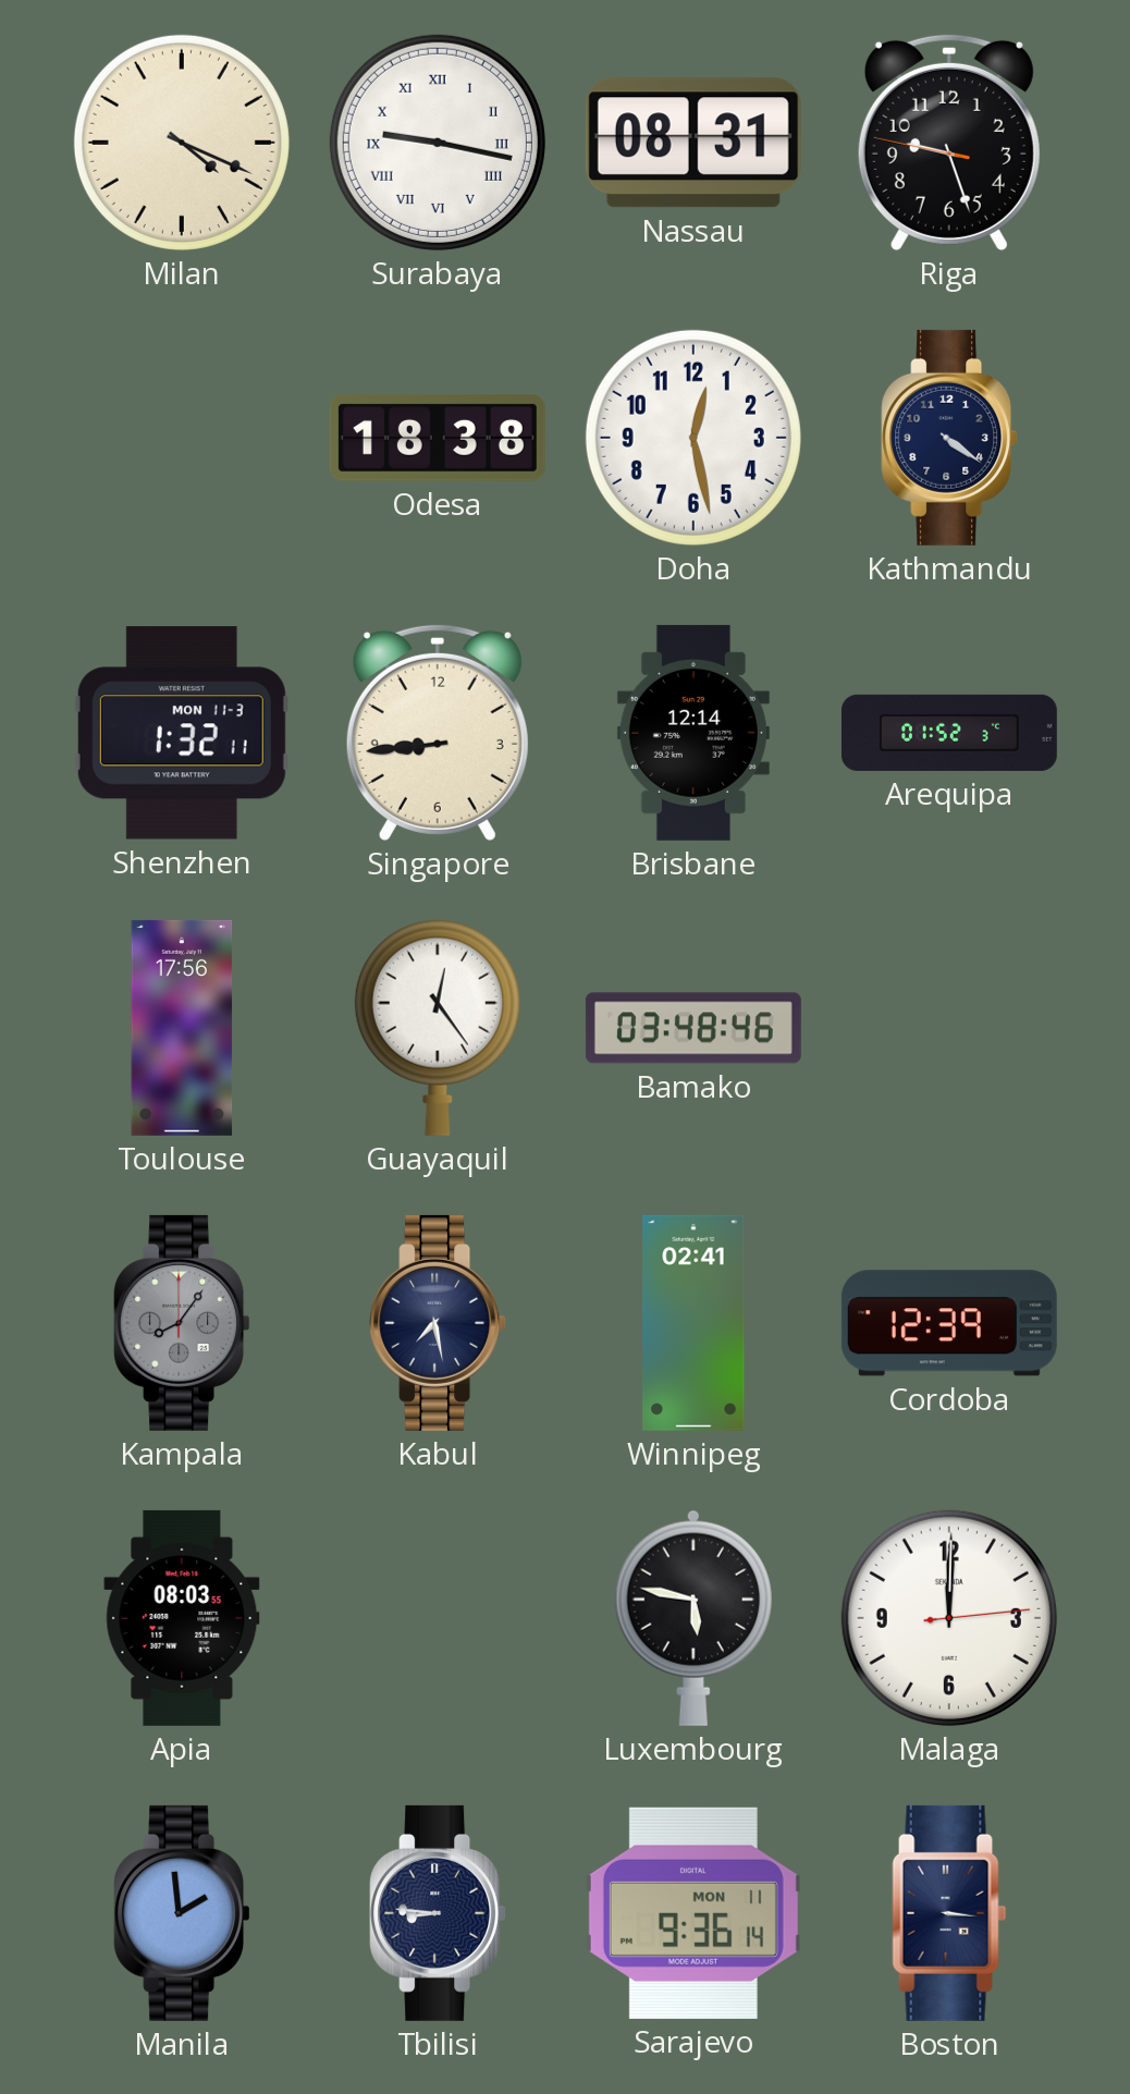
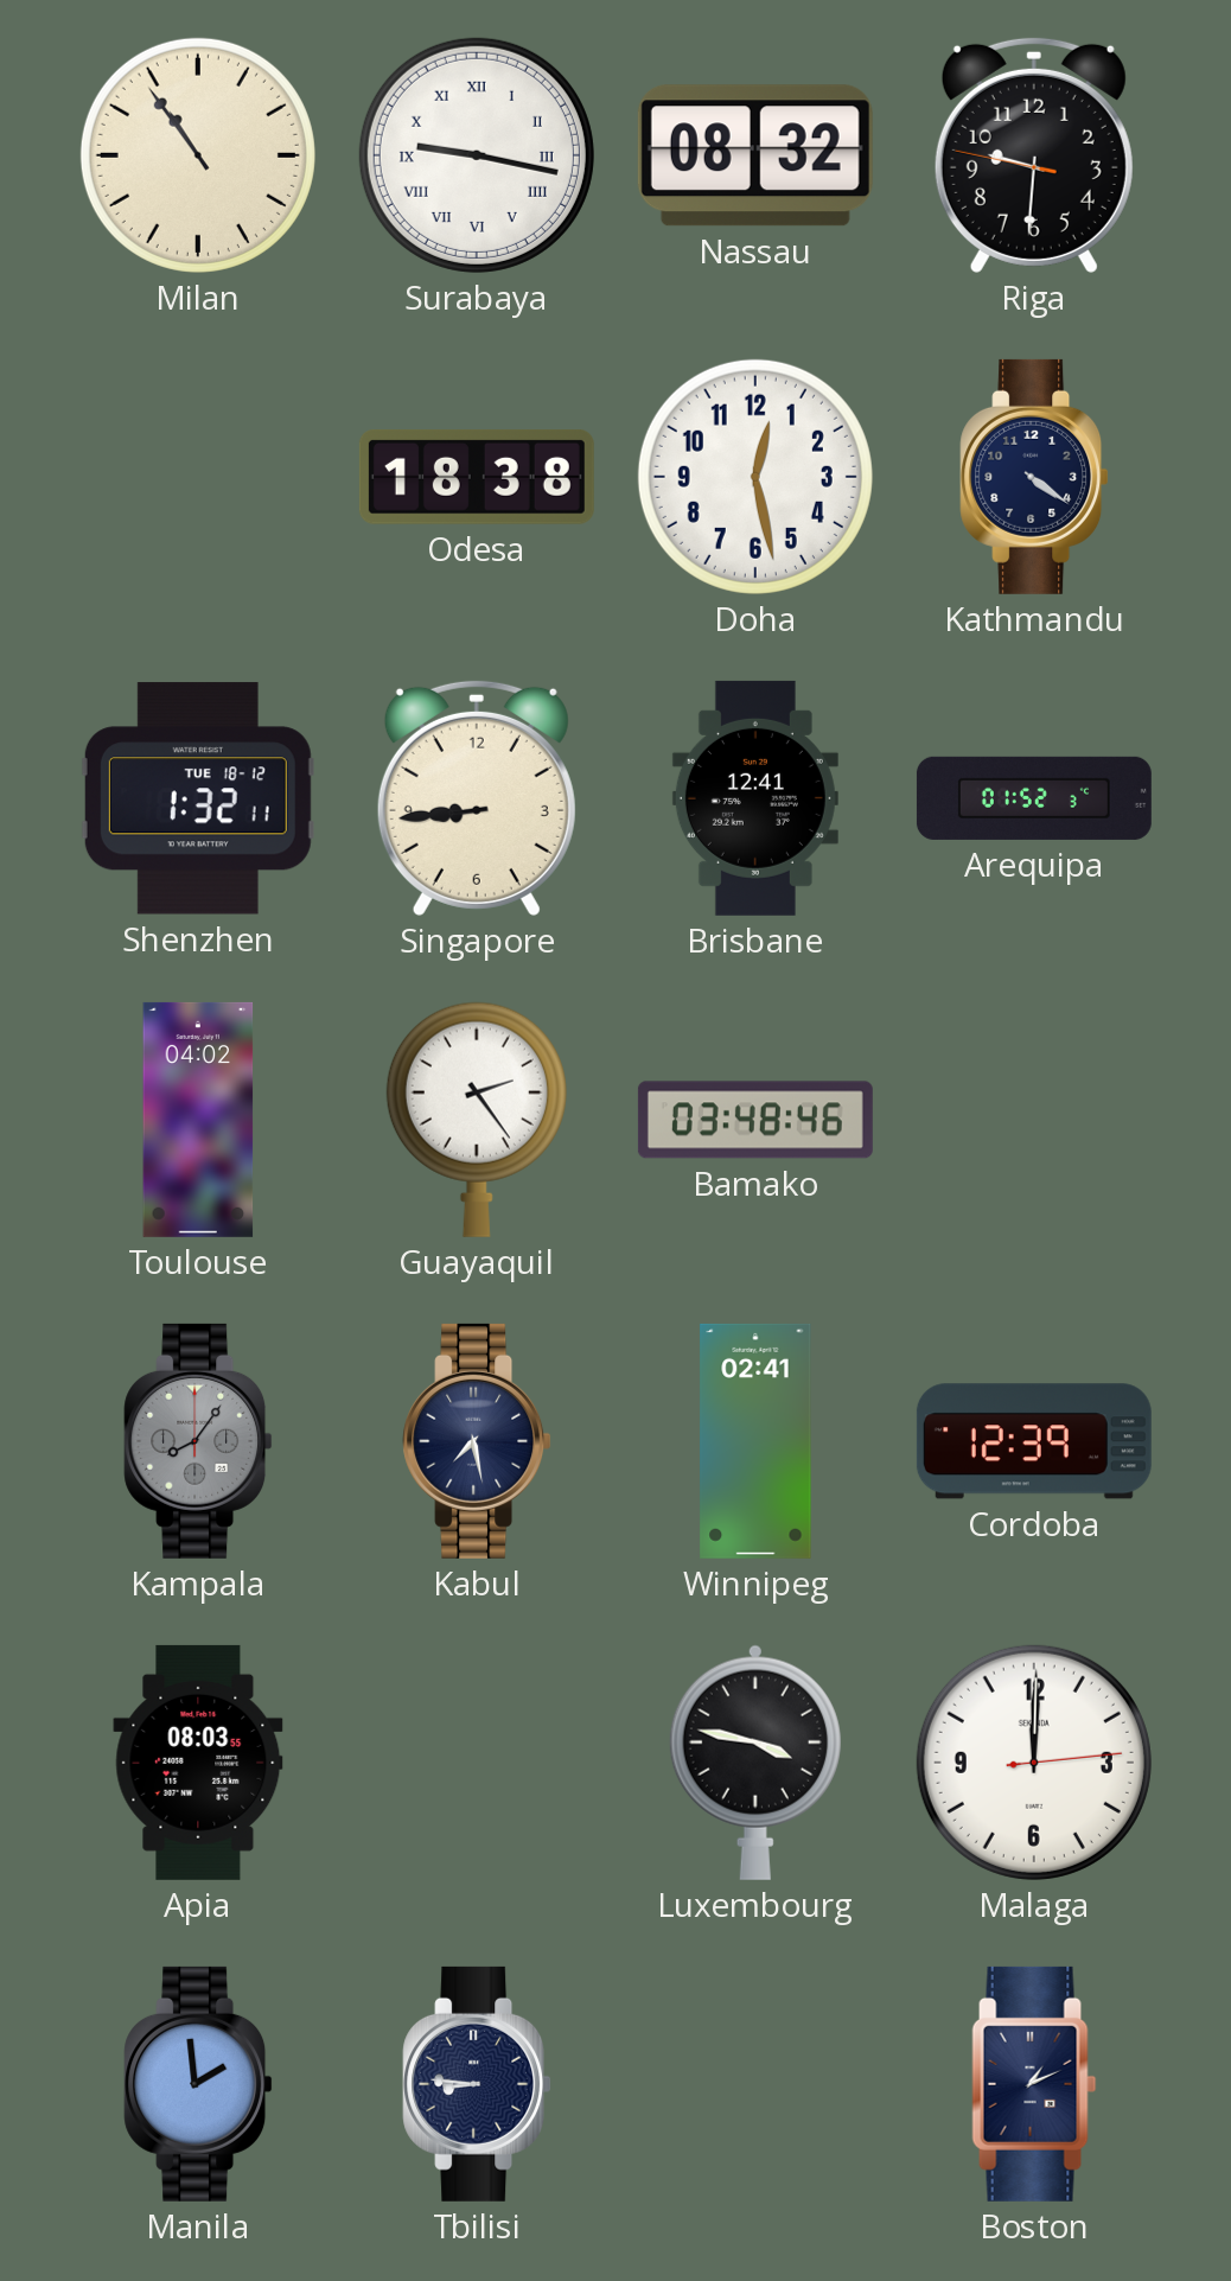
Milan: 4:19 -> 10:54
Nassau: 08:31 -> 08:32
Riga: 9:26 -> 9:30
Shenzhen date: MON 11-3 -> TUE 18-12
Brisbane: 12:14 -> 12:41
Toulouse: 17:56 -> 04:02
Guayaquil: 12:24 -> 2:24
Luxembourg: 5:47 -> 3:47
Sarajevo: 9:36 -> none
Boston: 3:16 -> 1:11
